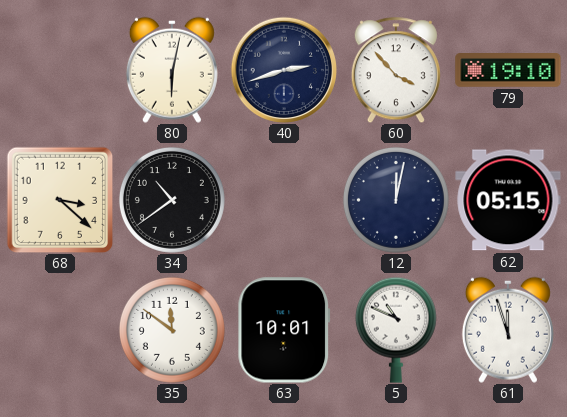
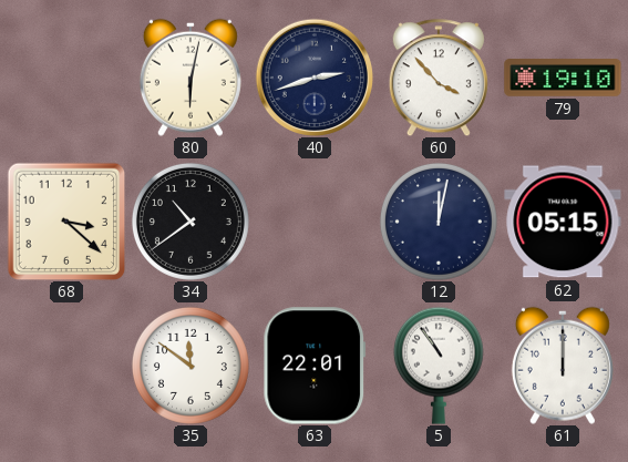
63: 10:01 -> 22:01
5: 10:49 -> 10:54
61: 11:57 -> 12:00
